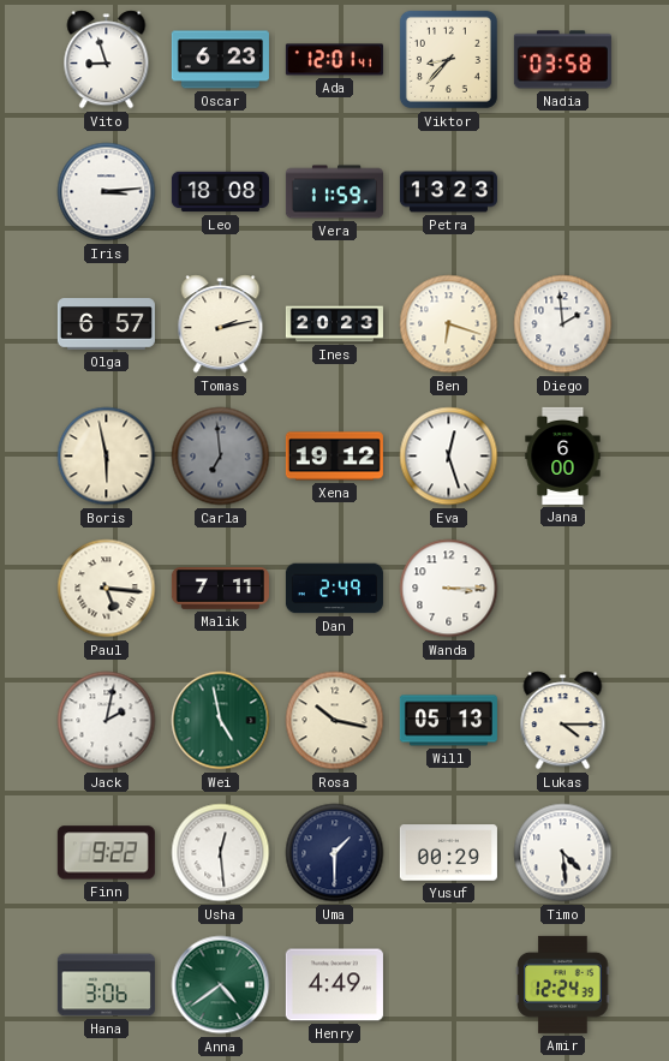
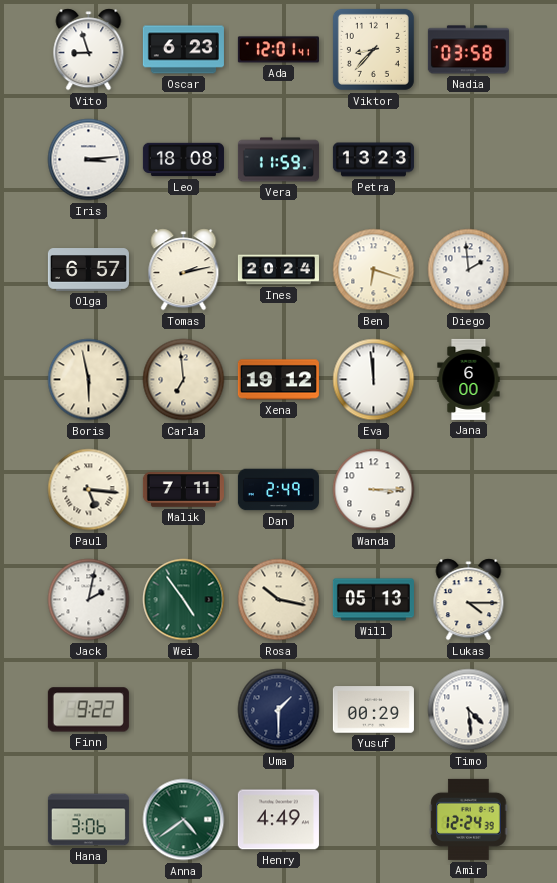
Ines: 20:23 -> 20:24
Carla dial: grey -> cream
Eva: 12:27 -> 11:59
Wei: 4:58 -> 4:54
Usha: 12:29 -> none
